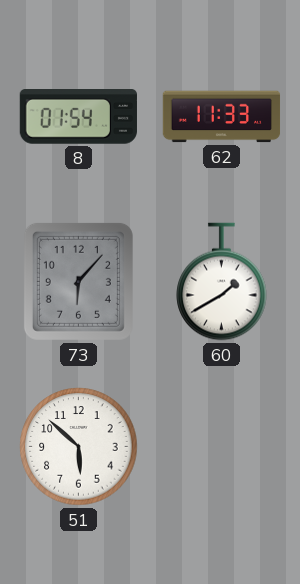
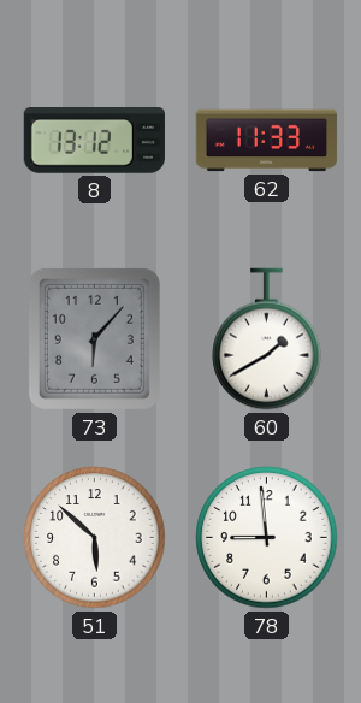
8: 01:54 -> 13:12
78: none -> 8:59
